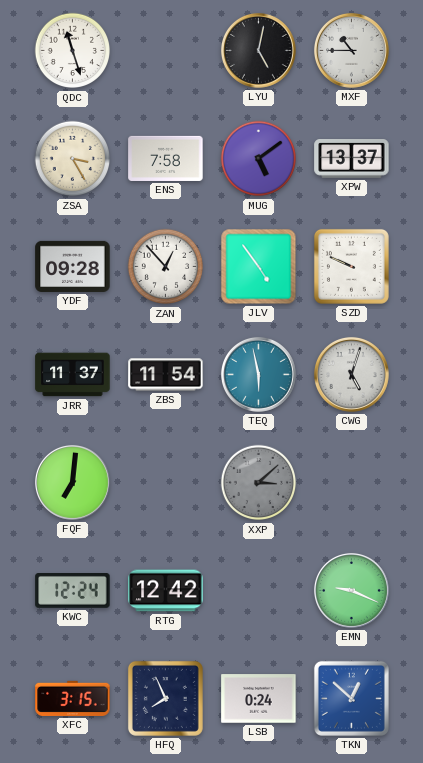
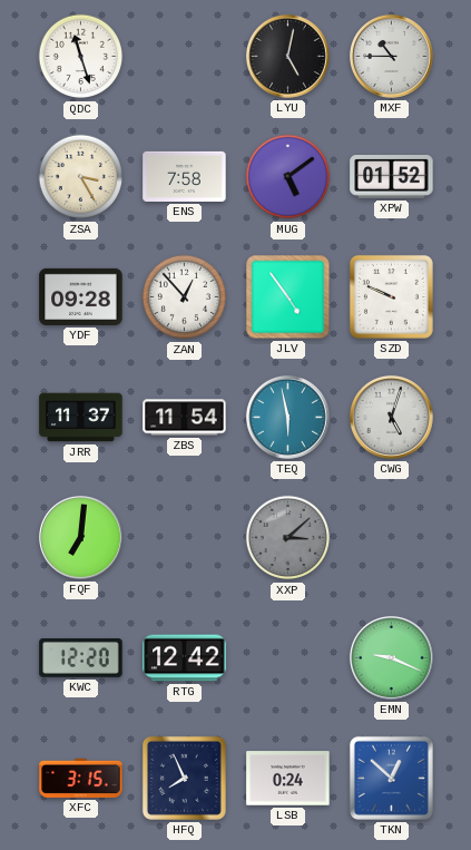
XPW: 13:37 -> 01:52
KWC: 12:24 -> 12:20
